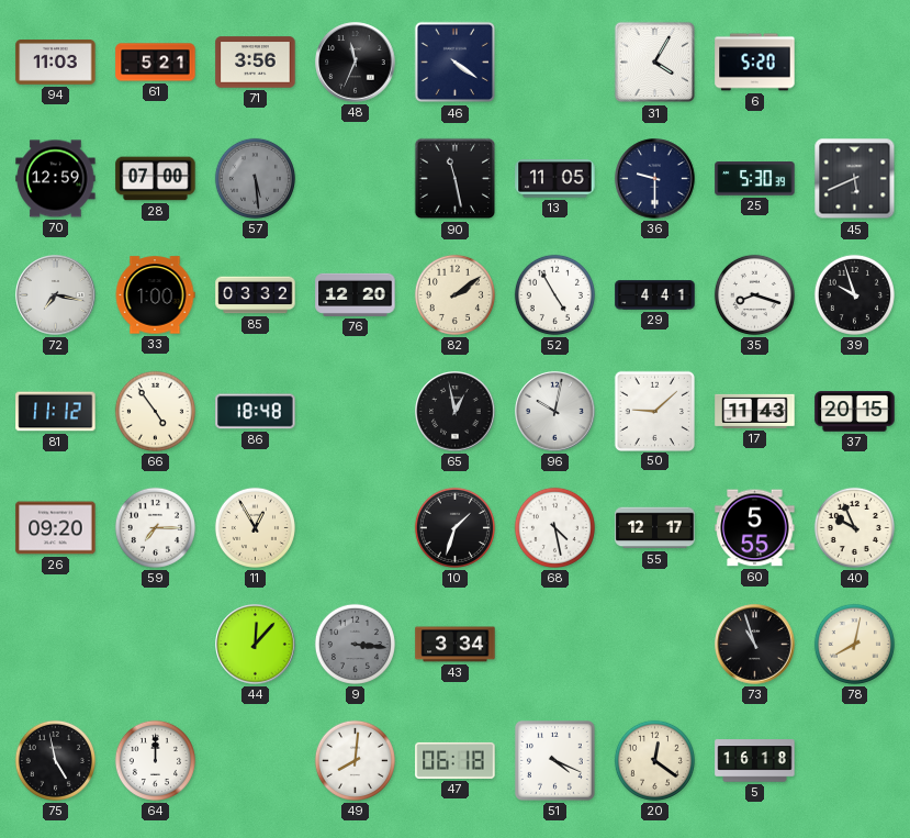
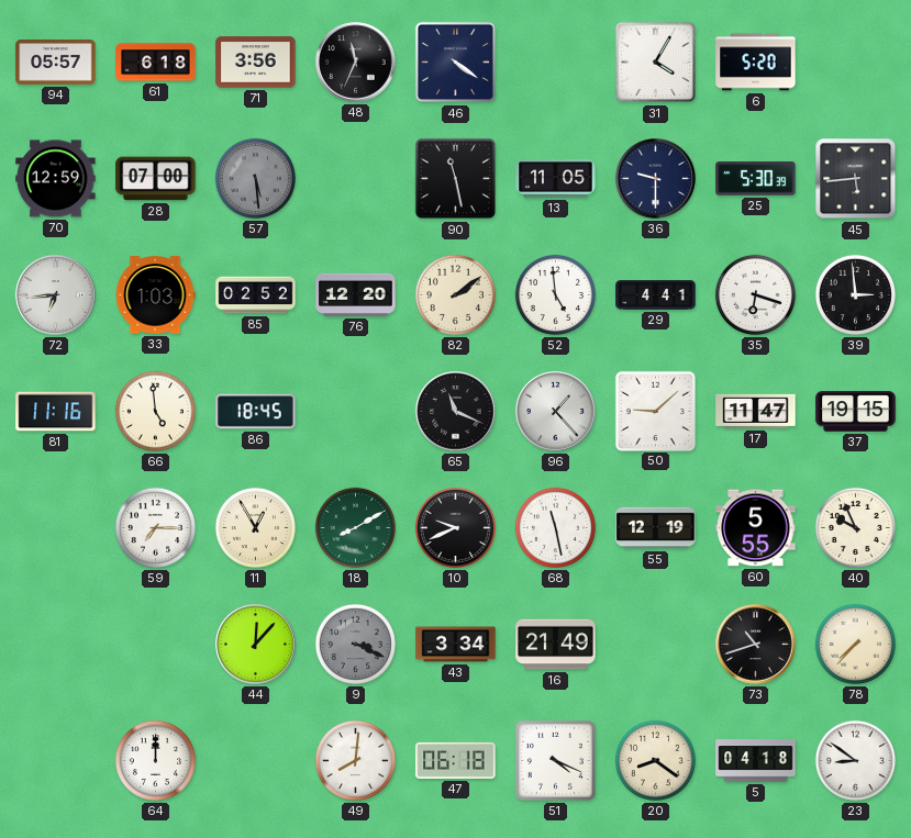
94: 11:03 -> 05:57
61: 5:21 -> 6:18
45: 5:41 -> 5:44
72: 7:17 -> 6:44
33: 1:00 -> 1:03
85: 03:32 -> 02:52
52: 4:55 -> 4:59
35: 8:18 -> 6:18
39: 9:57 -> 2:59
81: 11:12 -> 11:16
66: 4:54 -> 4:59
86: 18:48 -> 18:45
65: 12:58 -> 11:19
96: 10:02 -> 1:23
17: 11:43 -> 11:47
37: 20:15 -> 19:15
26: 09:20 -> none
18: none -> 8:10
10: 1:33 -> 9:41
68: 4:28 -> 11:28
55: 12:17 -> 12:19
9: 3:16 -> 3:19
16: none -> 21:49
73: 10:57 -> 10:42
78: 8:02 -> 7:37
75: 4:58 -> none
20: 12:21 -> 8:21
5: 16:18 -> 04:18
23: none -> 8:51
